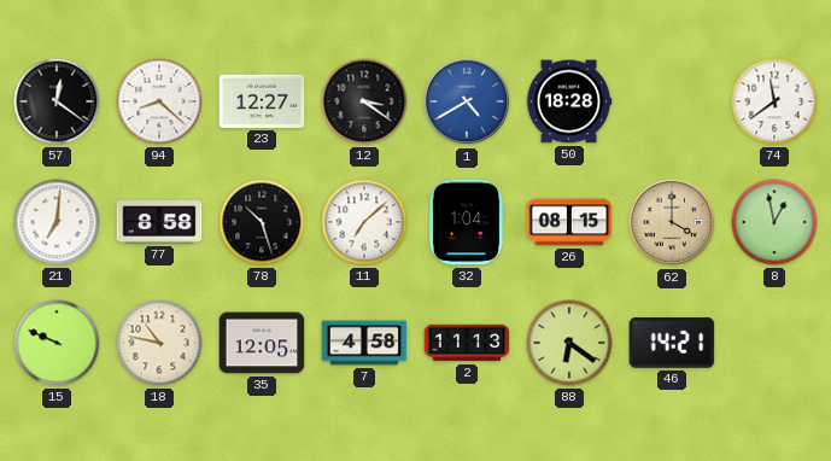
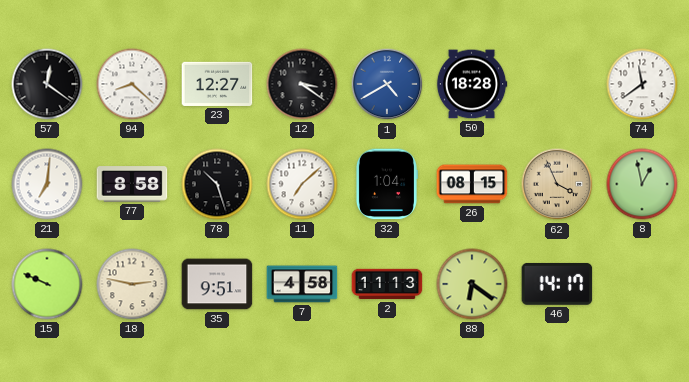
62: 4:00 -> 3:56
18: 10:47 -> 2:47
35: 12:05 -> 9:51
46: 14:21 -> 14:17
